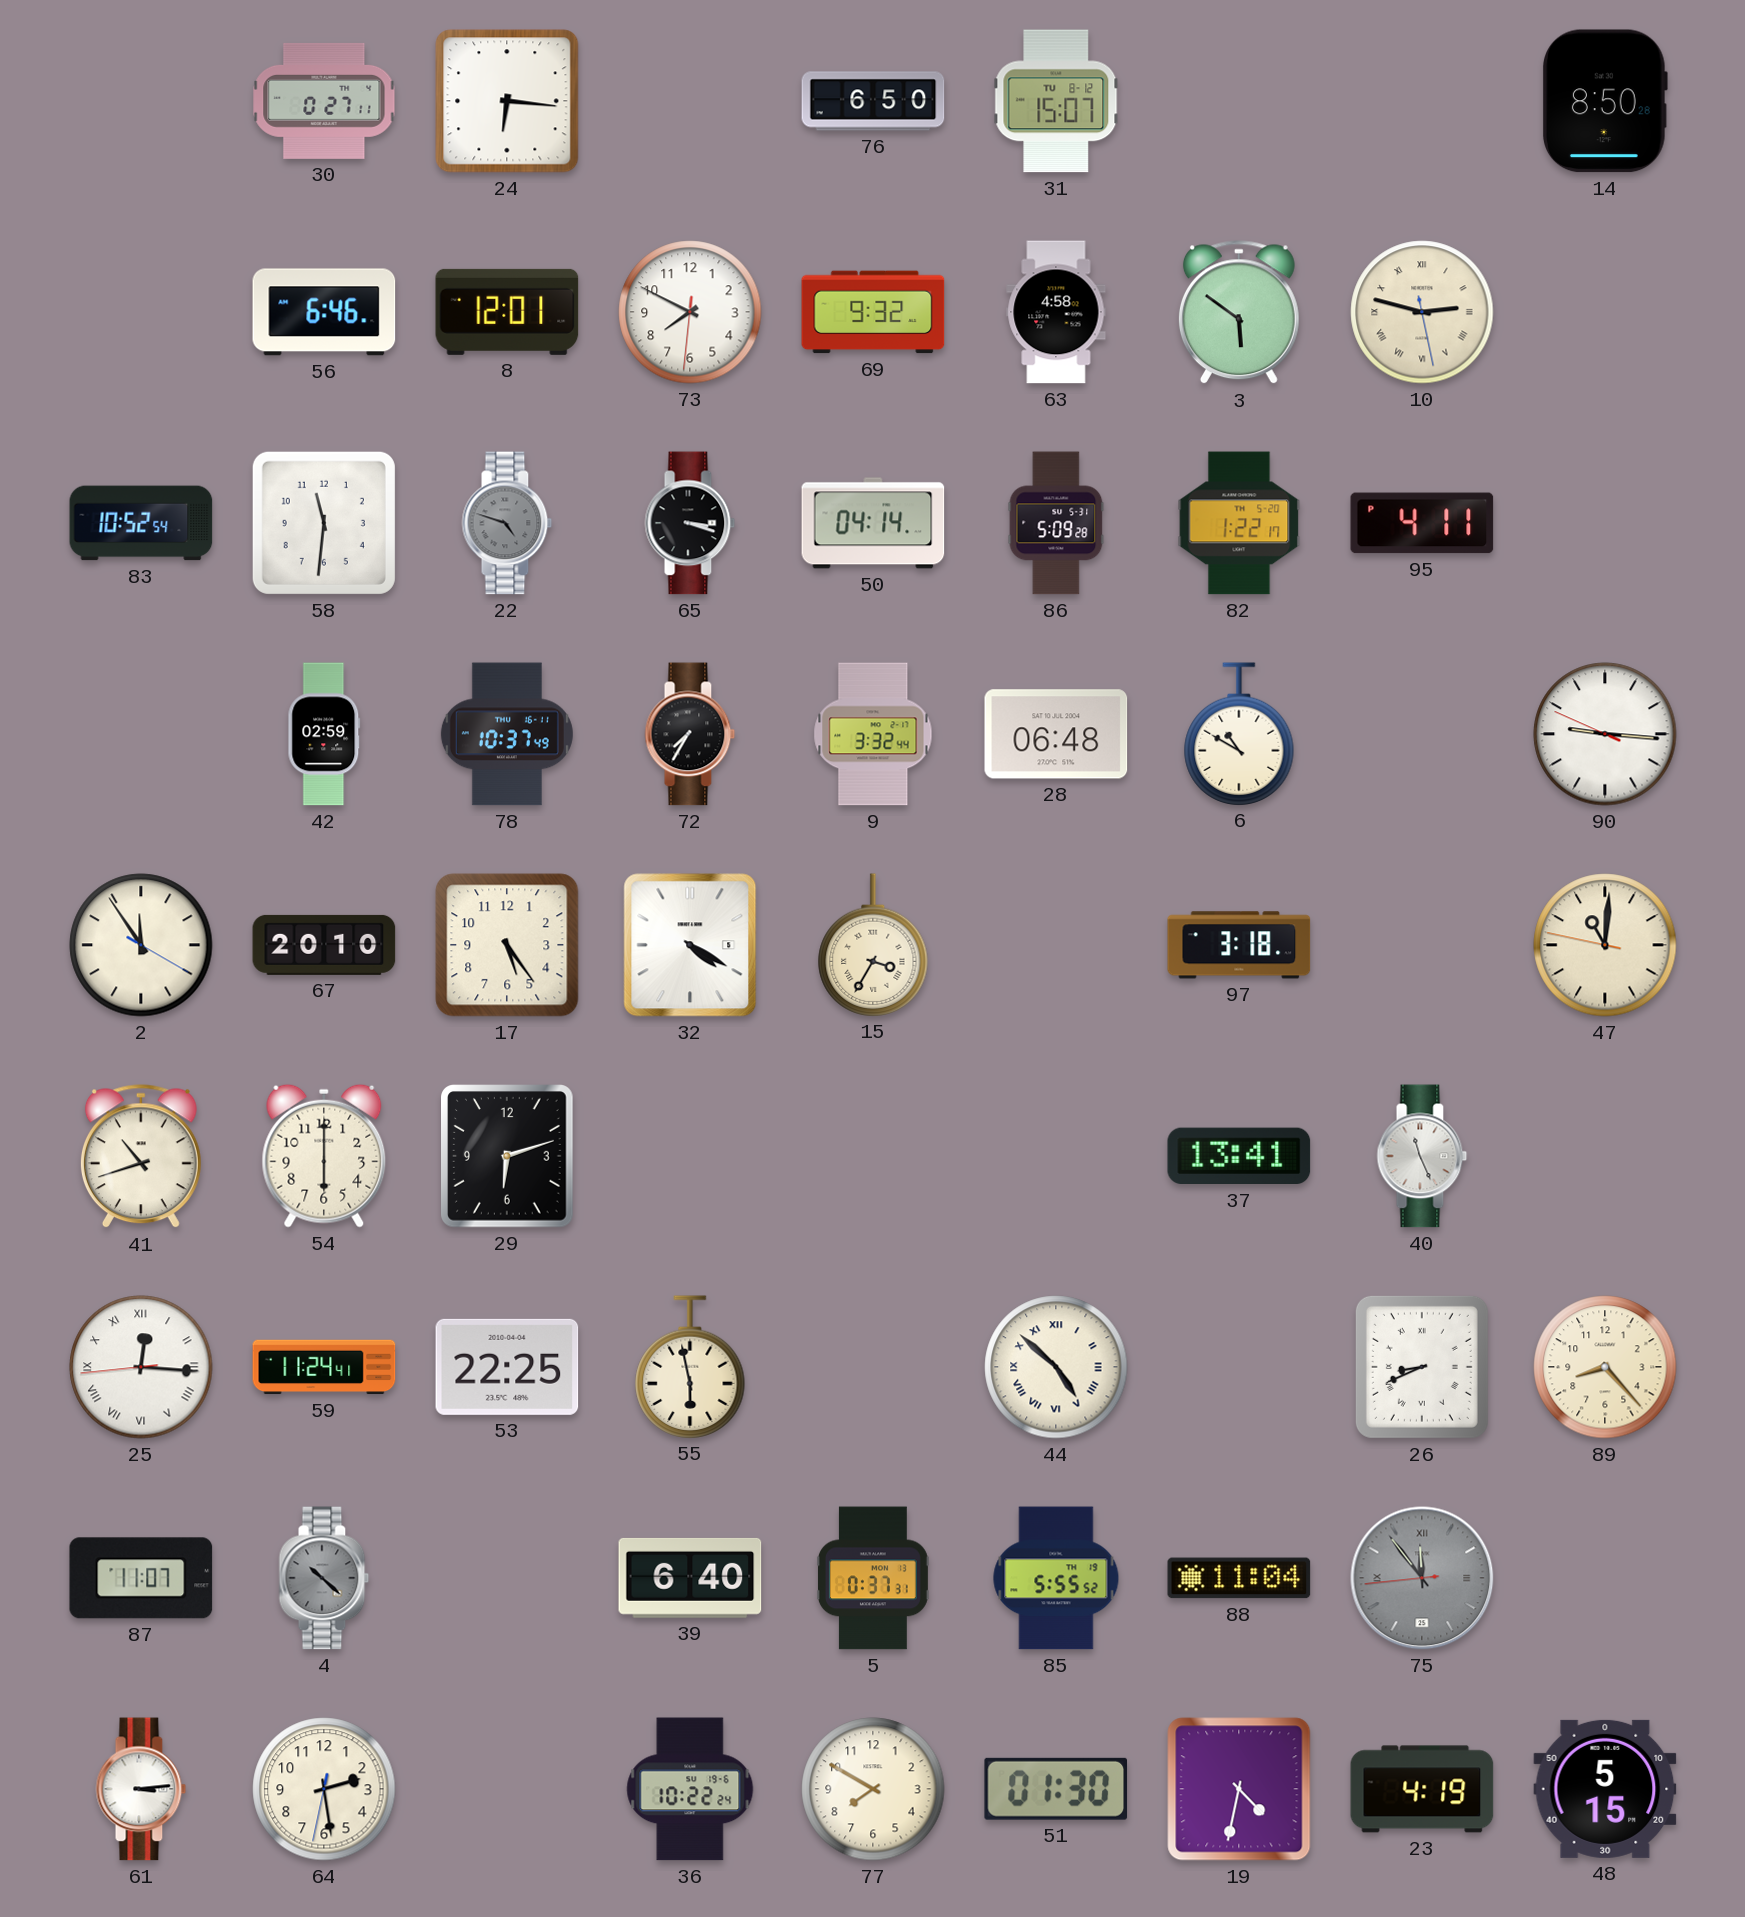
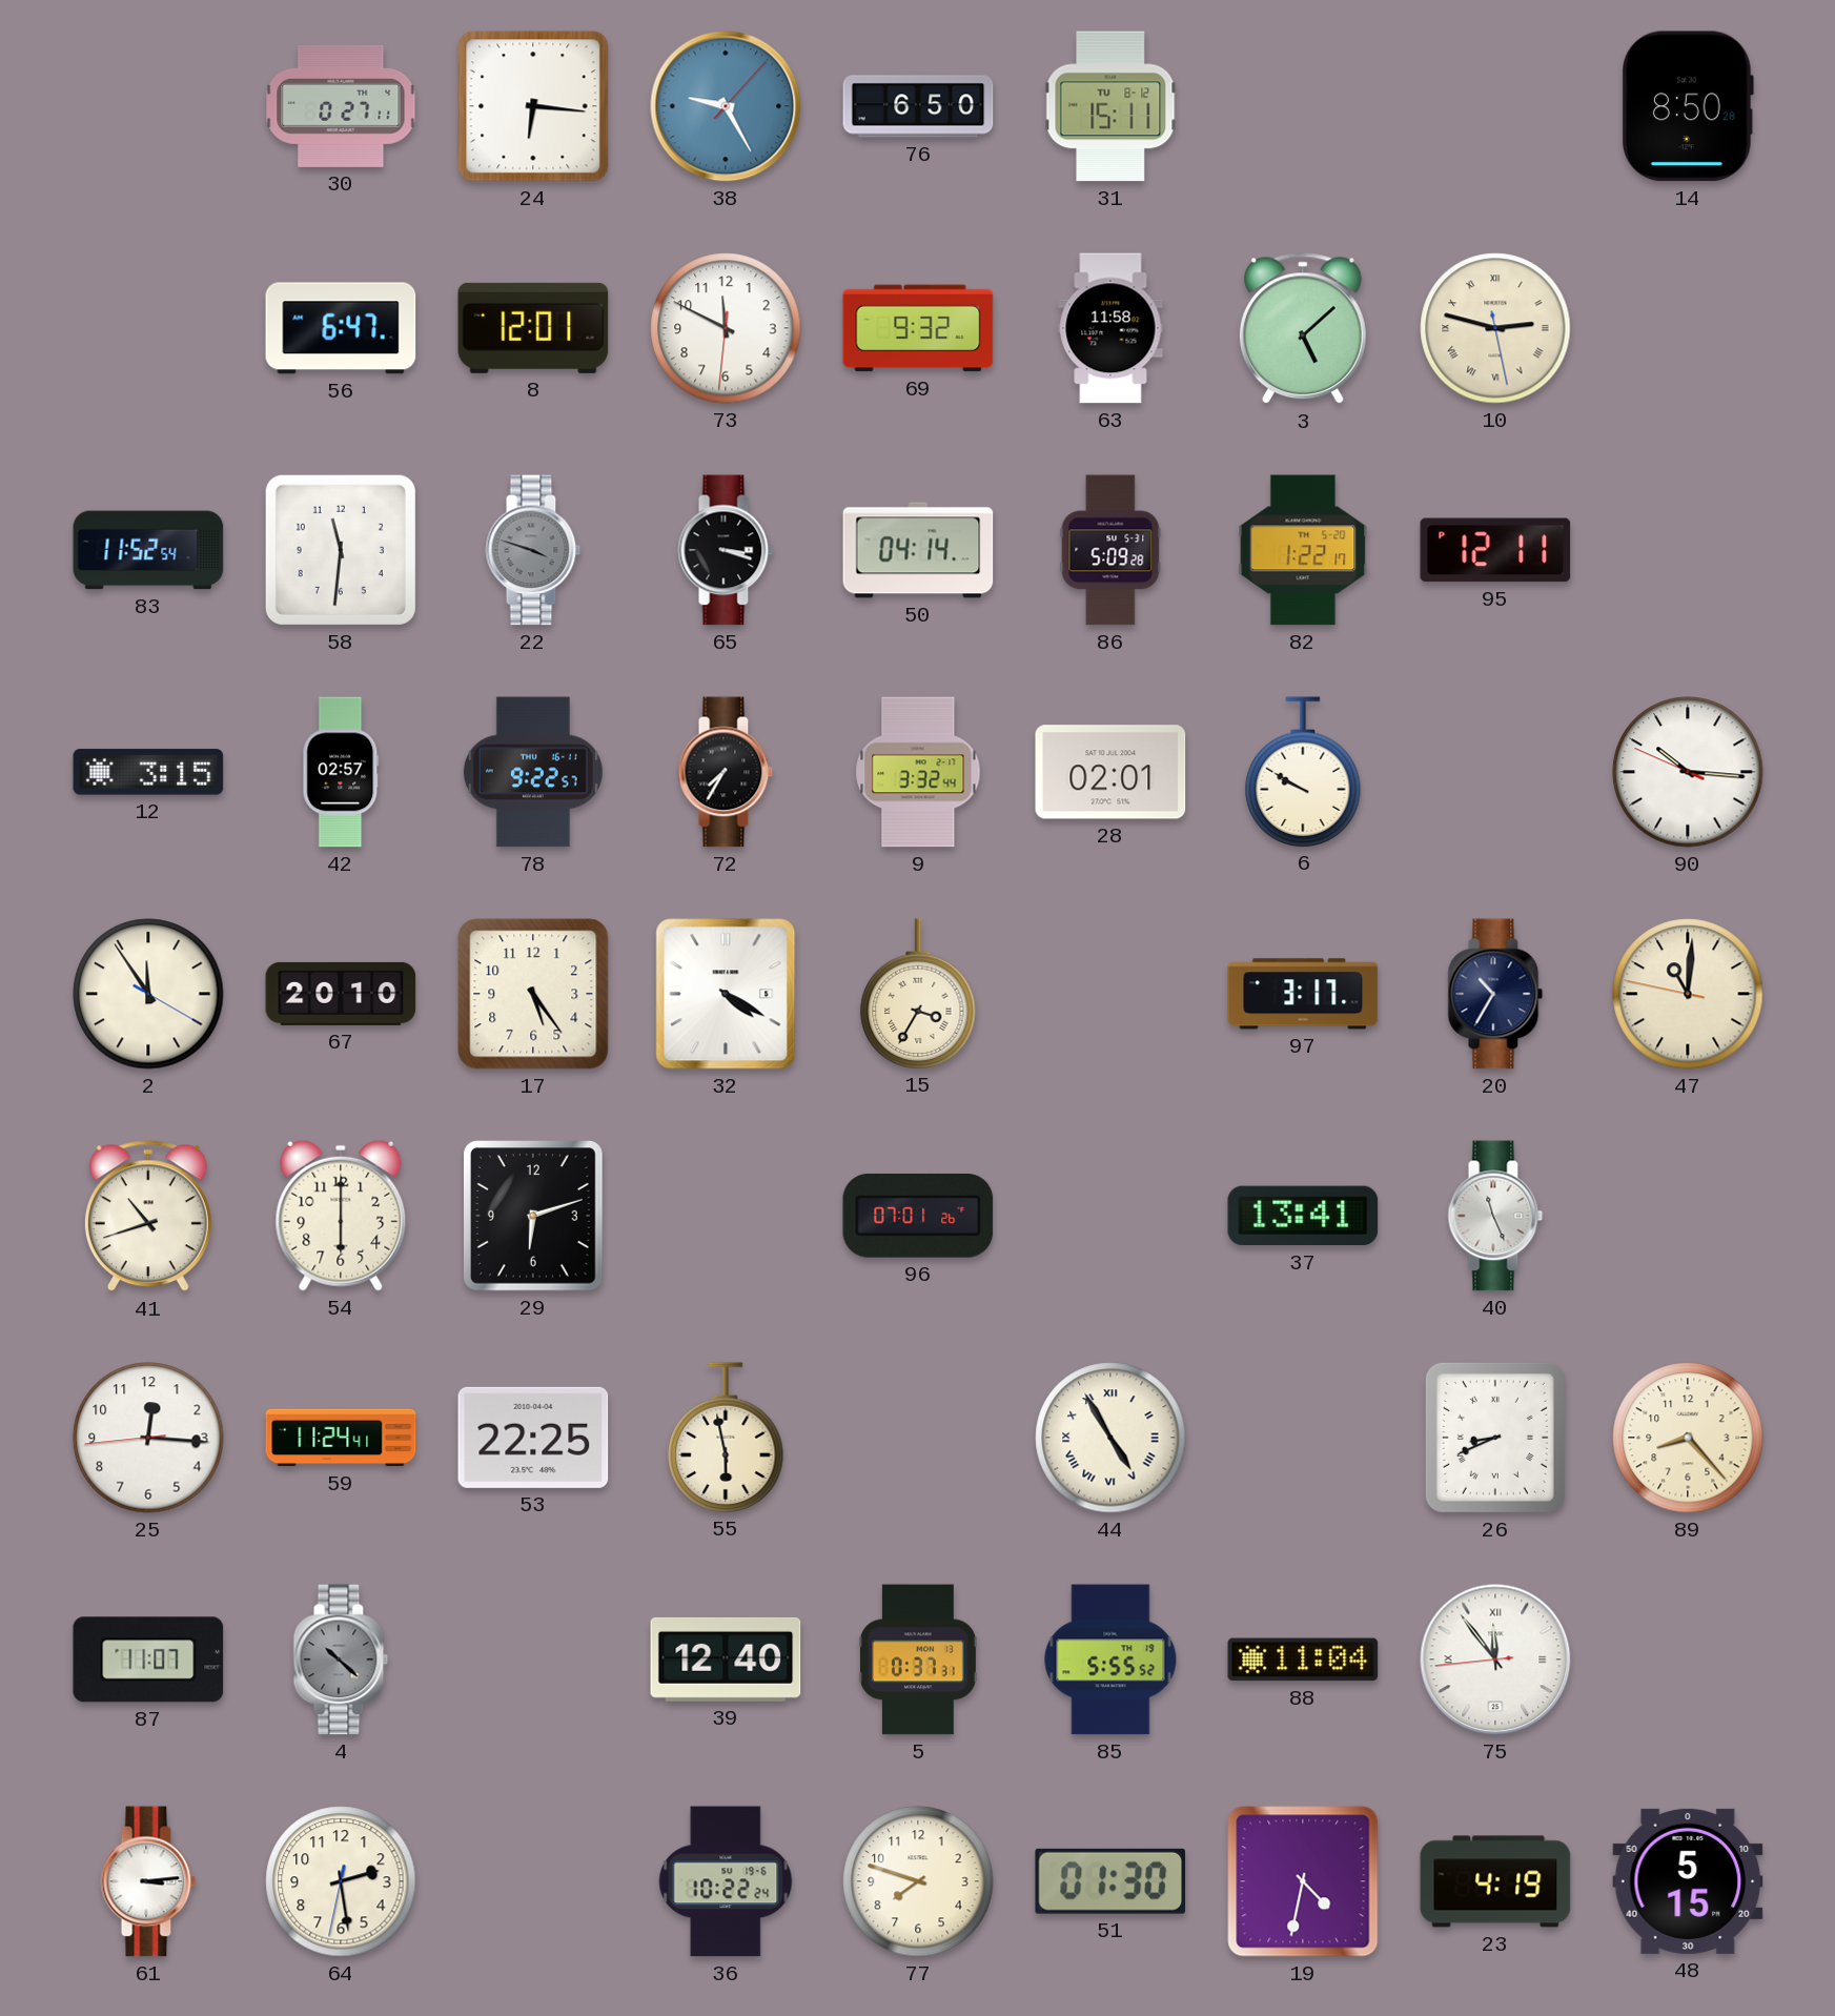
38: none -> 9:25
31: 15:07 -> 15:11
56: 6:46 -> 6:47
73: 7:49 -> 11:49
63: 4:58 -> 11:58
3: 5:51 -> 5:08
83: 10:52 -> 11:52
22: 4:48 -> 3:48
95: 4:11 -> 12:11
12: none -> 3:15
42: 02:59 -> 02:57
78: 10:37 -> 9:22
28: 06:48 -> 02:01
6: 10:50 -> 9:50
90: 9:15 -> 10:15
97: 3:18 -> 3:17
20: none -> 10:35
96: none -> 07:01
25 numerals: Roman -> Arabic
44: 4:52 -> 4:55
39: 6:40 -> 12:40
75 dial: grey -> white
77: 7:50 -> 7:48
